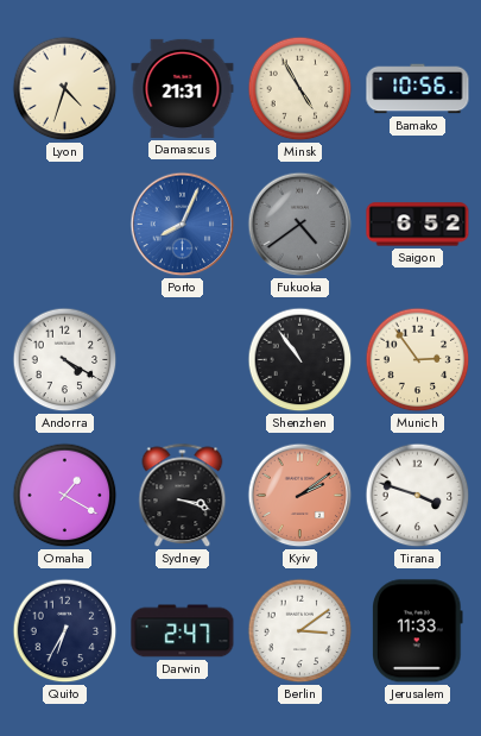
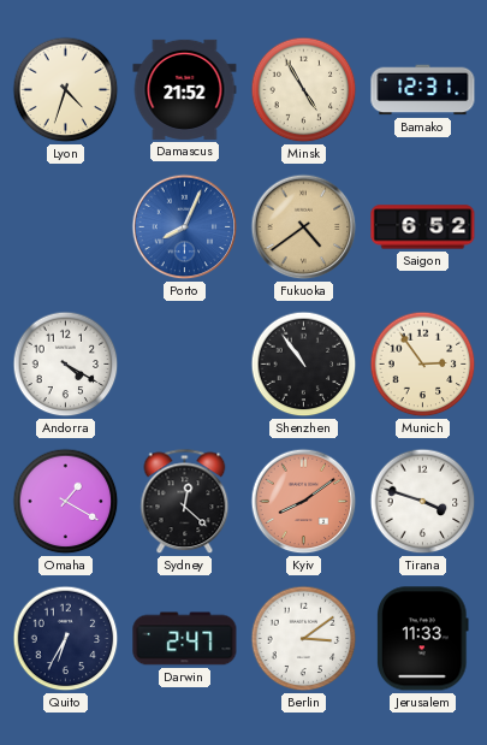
Damascus: 21:31 -> 21:52
Bamako: 10:56 -> 12:31
Fukuoka dial: grey -> champagne
Sydney: 3:18 -> 12:22
Kyiv: 2:09 -> 8:09
